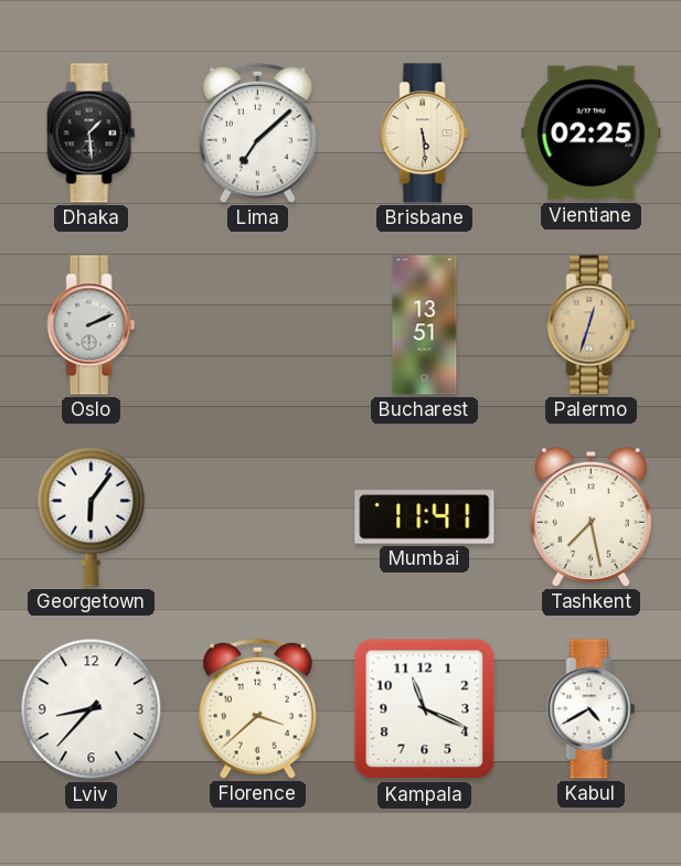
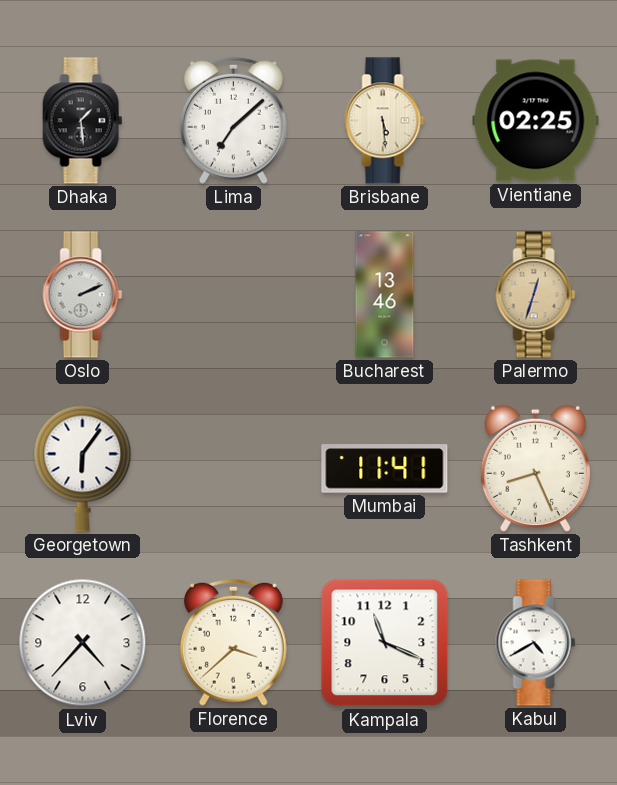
Bucharest: 13:51 -> 13:46
Tashkent: 7:28 -> 8:26
Lviv: 8:37 -> 4:37
